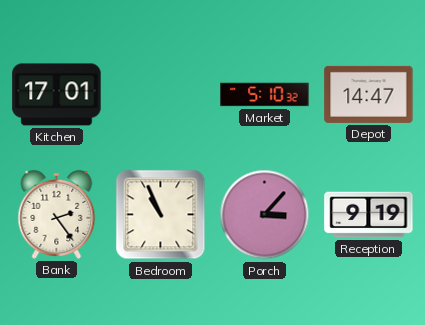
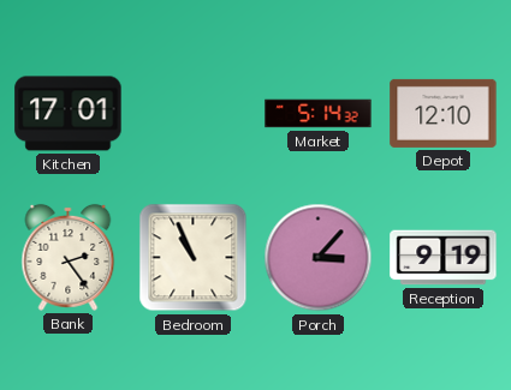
Market: 5:10 -> 5:14
Depot: 14:47 -> 12:10
